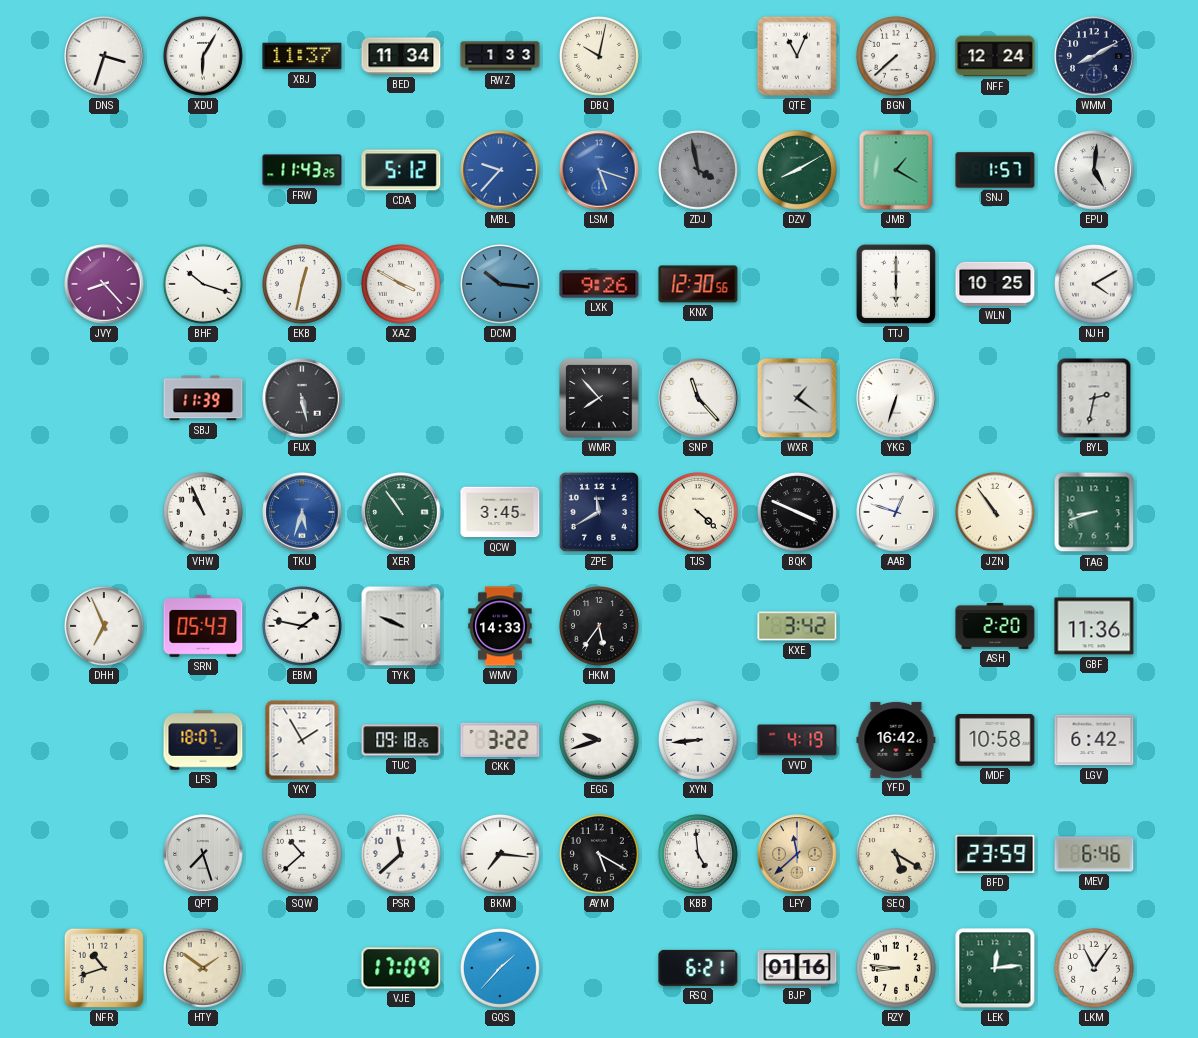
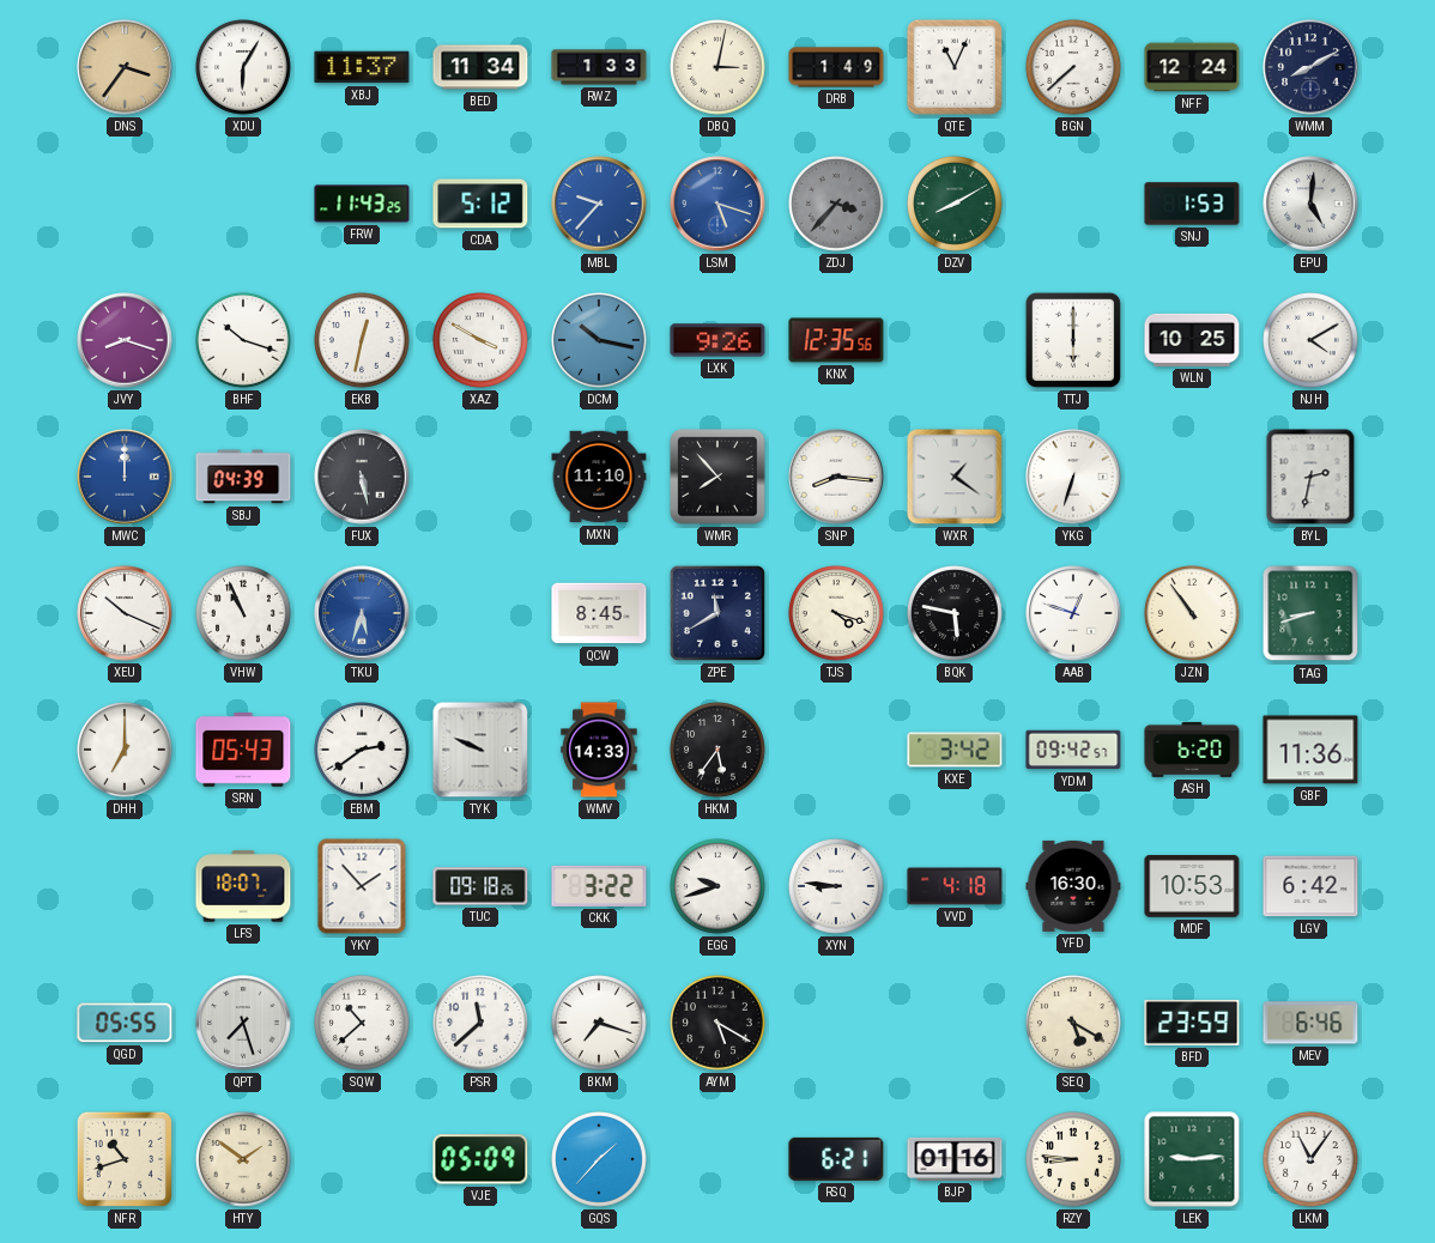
DNS: 3:33 -> 3:36
DNS dial: white -> champagne
DBQ: 10:02 -> 3:02
DRB: none -> 1:49
ZDJ: 3:58 -> 3:37
JMB: 1:20 -> none
SNJ: 1:57 -> 1:53
JVY: 8:23 -> 8:18
DCM: 10:16 -> 10:17
KNX: 12:30 -> 12:35
MWC: none -> 12:00
SBJ: 11:39 -> 04:39
MXN: none -> 11:10
SNP: 11:23 -> 8:16
XEU: none -> 10:19
XER: 10:54 -> none
QCW: 3:45 -> 8:45
TJS: 4:22 -> 4:18
BQK: 3:49 -> 5:47
DHH: 6:56 -> 7:00
EBM: 1:47 -> 2:39
YDM: none -> 09:42
ASH: 2:20 -> 6:20
YKY: 1:55 -> 1:53
XYN: 8:44 -> 8:46
VVD: 4:19 -> 4:18
YFD: 16:42 -> 16:30
MDF: 10:58 -> 10:53
QGD: none -> 05:55
BKM: 7:16 -> 7:18
KBB: 4:59 -> none
LFY: 11:38 -> none
VJE: 17:09 -> 05:09
LEK: 12:14 -> 9:14
